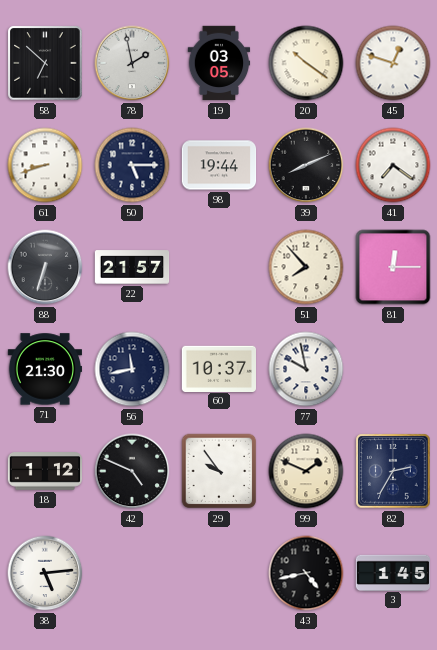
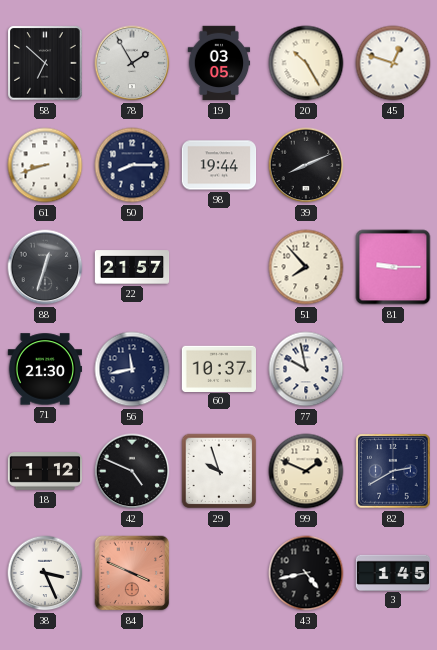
78: 1:58 -> 1:55
20: 10:21 -> 10:25
50: 5:15 -> 8:15
41: 7:21 -> none
88: 6:33 -> 12:33
81: 12:15 -> 9:15
29: 9:54 -> 9:57
82: 2:35 -> 2:40
38: 5:14 -> 3:26
84: none -> 3:49
